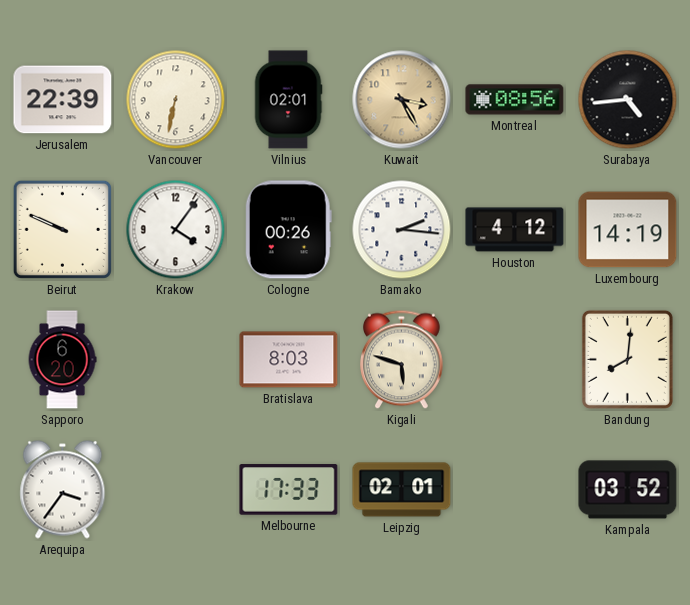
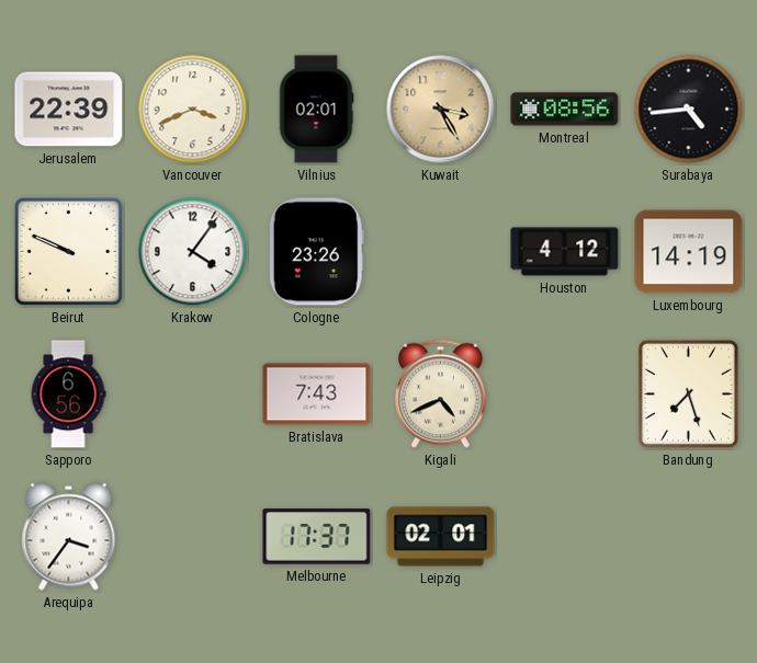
Vancouver: 6:32 -> 3:41
Cologne: 00:26 -> 23:26
Bamako: 2:16 -> none
Sapporo: 6:20 -> 6:56
Bratislava: 8:03 -> 7:43
Kigali: 5:48 -> 4:41
Bandung: 8:01 -> 7:27
Melbourne: 17:33 -> 17:37
Kampala: 03:52 -> none
